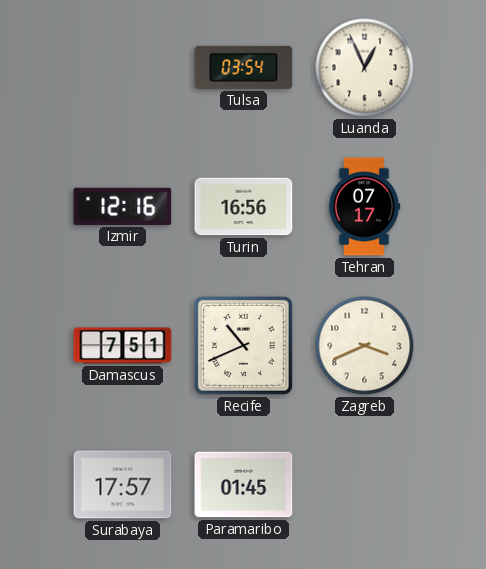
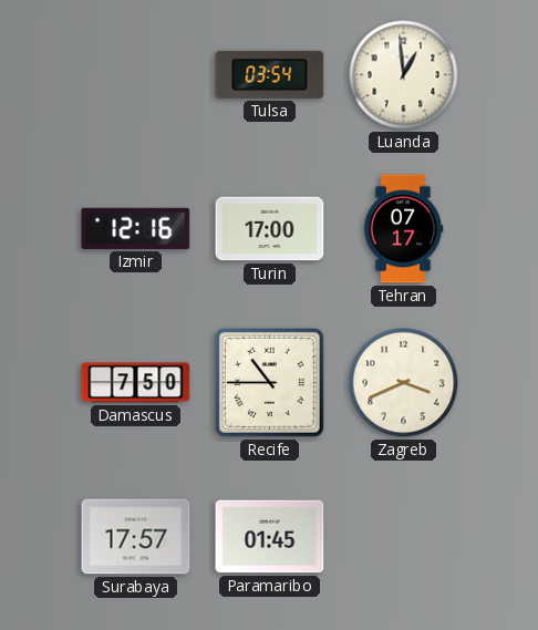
Luanda: 12:56 -> 12:59
Turin: 16:56 -> 17:00
Damascus: 7:51 -> 7:50
Recife: 10:41 -> 10:45
